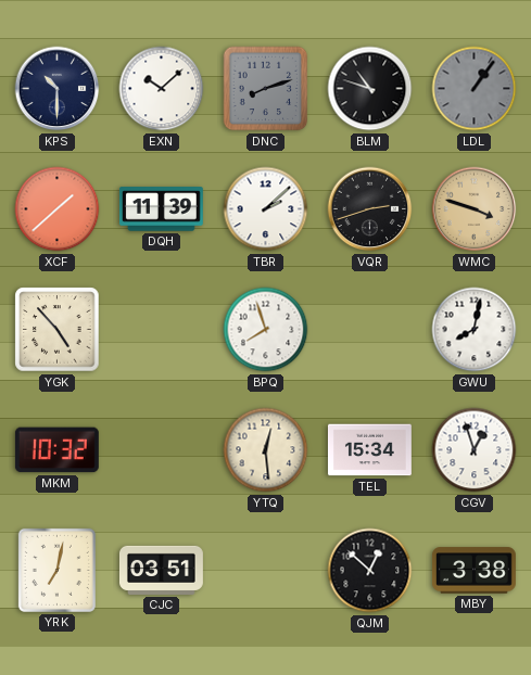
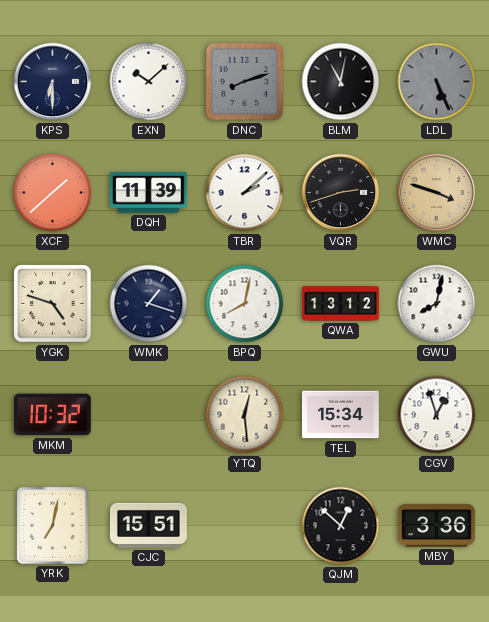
KPS: 10:30 -> 6:30
BLM: 10:48 -> 11:02
LDL: 1:06 -> 5:26
YGK: 4:53 -> 4:48
WMK: none -> 1:18
BPQ: 7:57 -> 8:02
QWA: none -> 13:12
CJC: 03:51 -> 15:51
MBY: 3:38 -> 3:36
